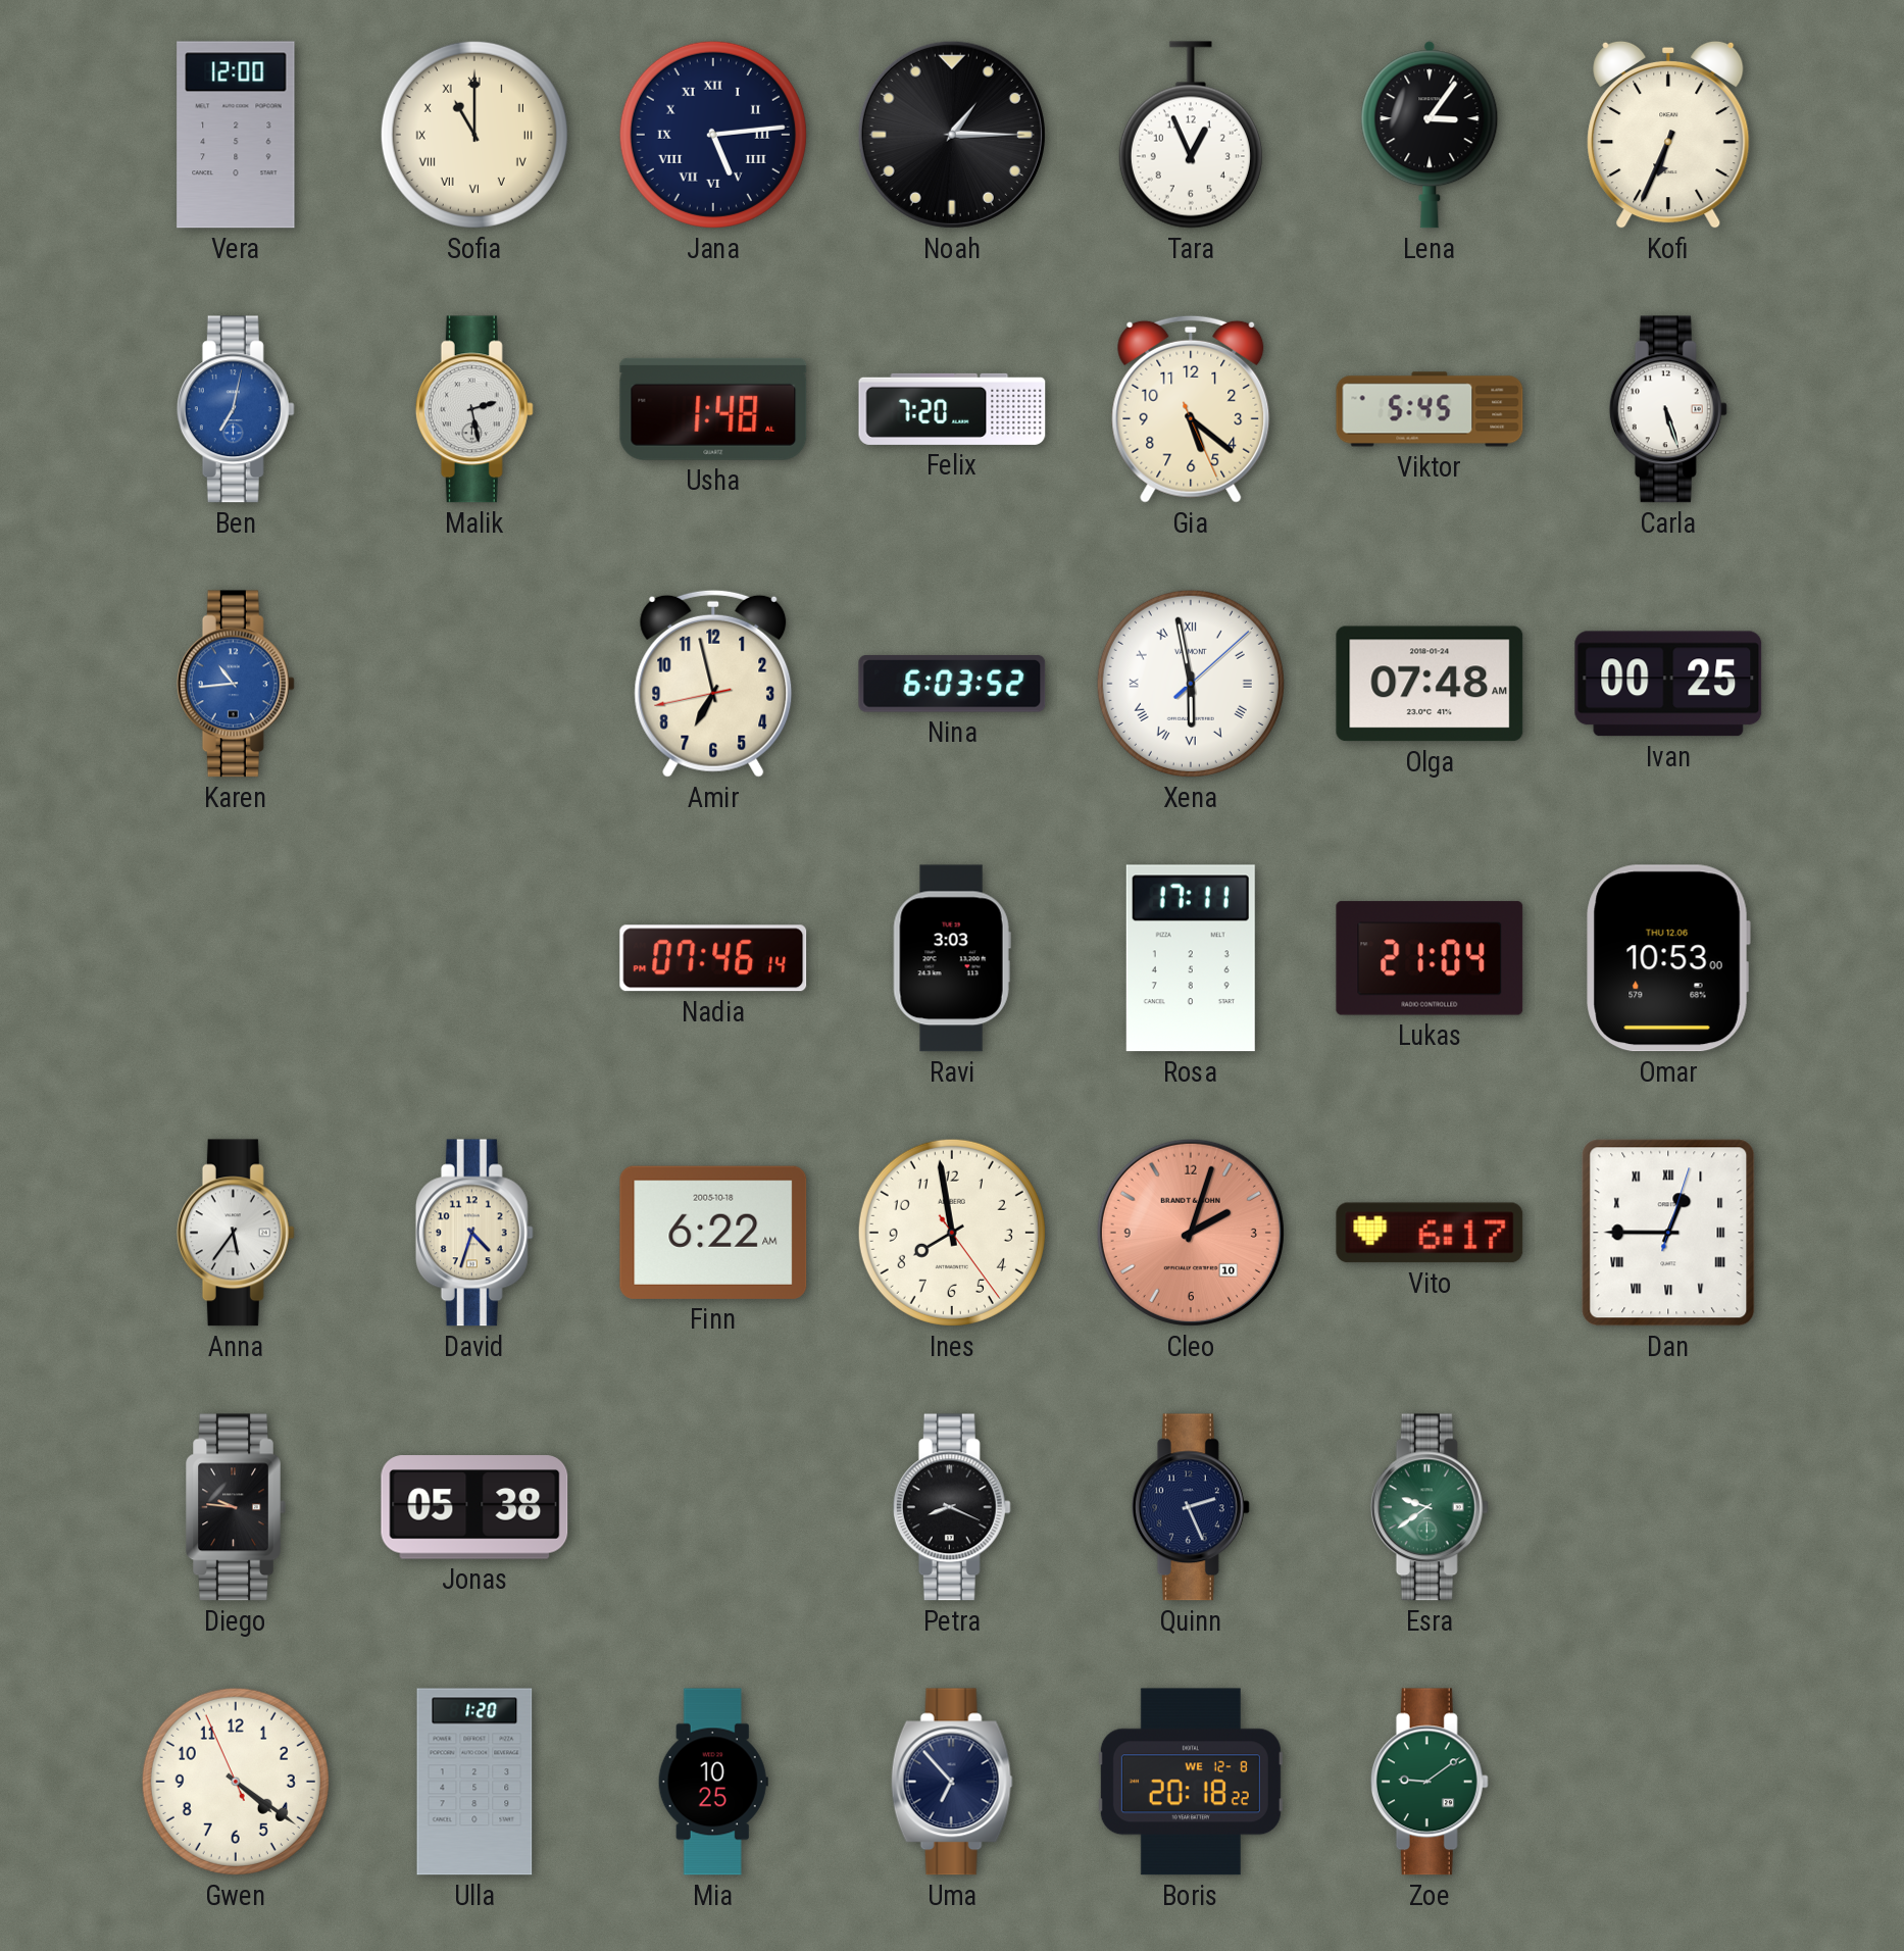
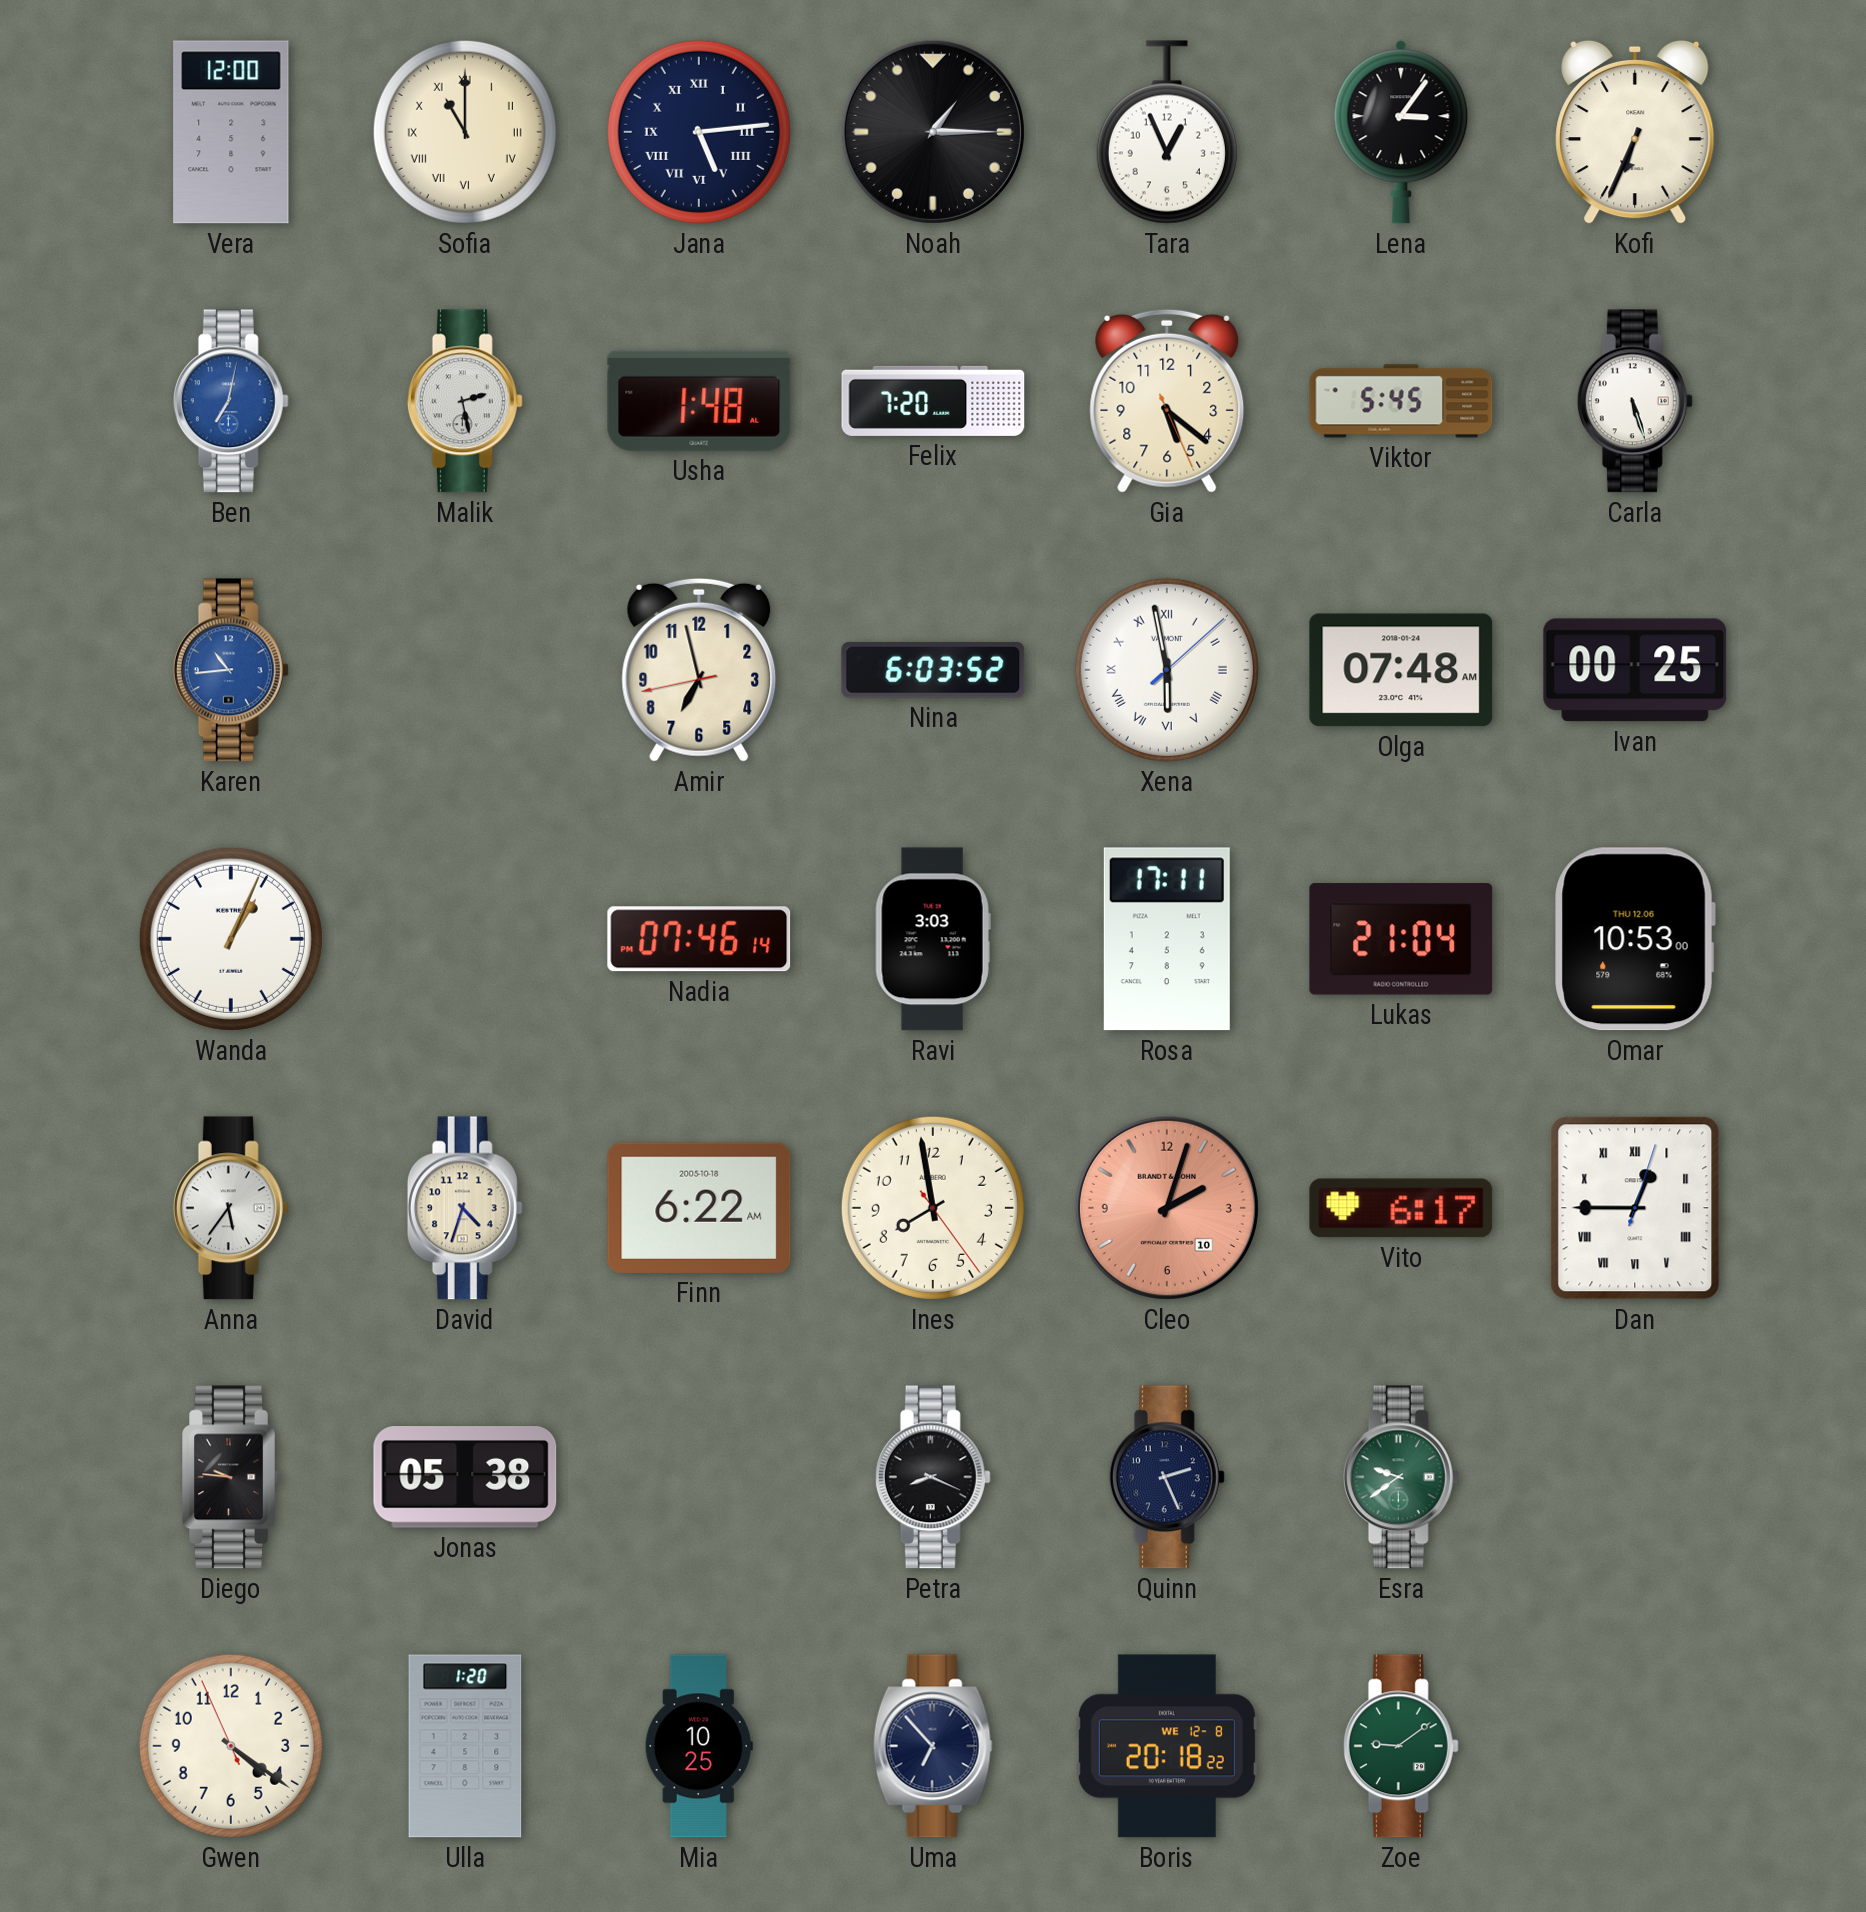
Wanda: none -> 1:04
